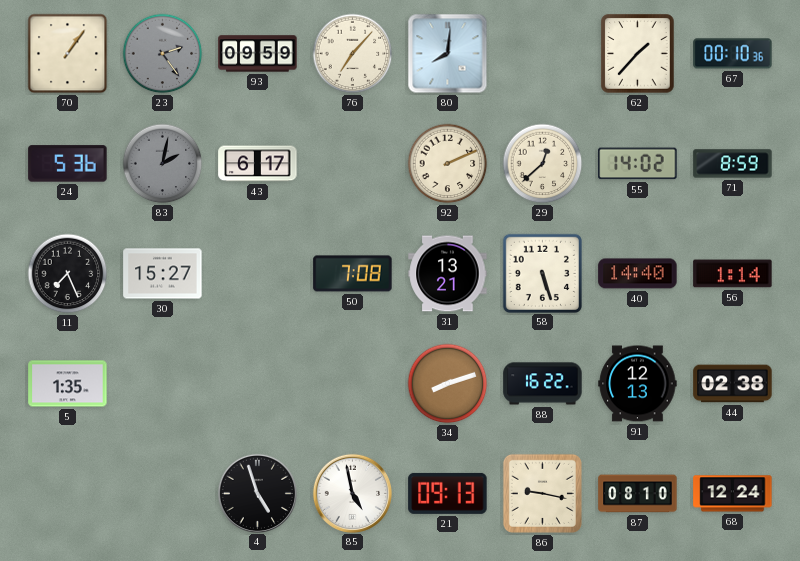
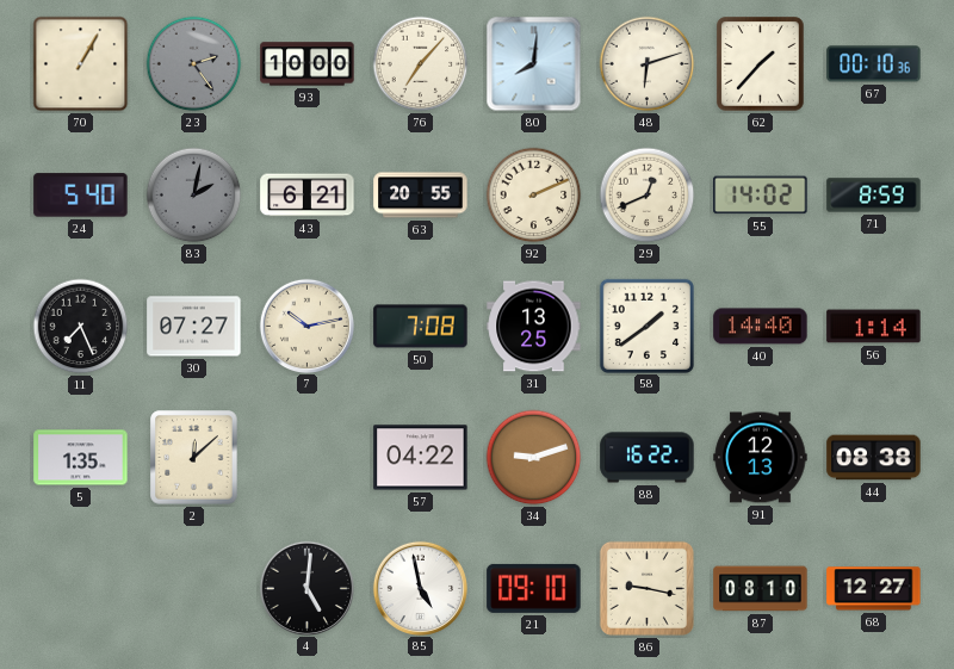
70: 1:06 -> 1:05
93: 09:59 -> 10:00
48: none -> 6:12
24: 5:36 -> 5:40
43: 6:17 -> 6:21
63: none -> 20:55
29: 12:38 -> 12:41
30: 15:27 -> 07:27
7: none -> 10:13
31: 13:21 -> 13:25
58: 5:27 -> 1:39
2: none -> 12:08
57: none -> 04:22
34: 8:12 -> 9:12
44: 02:38 -> 08:38
4: 4:57 -> 5:01
21: 09:13 -> 09:10
68: 12:24 -> 12:27
